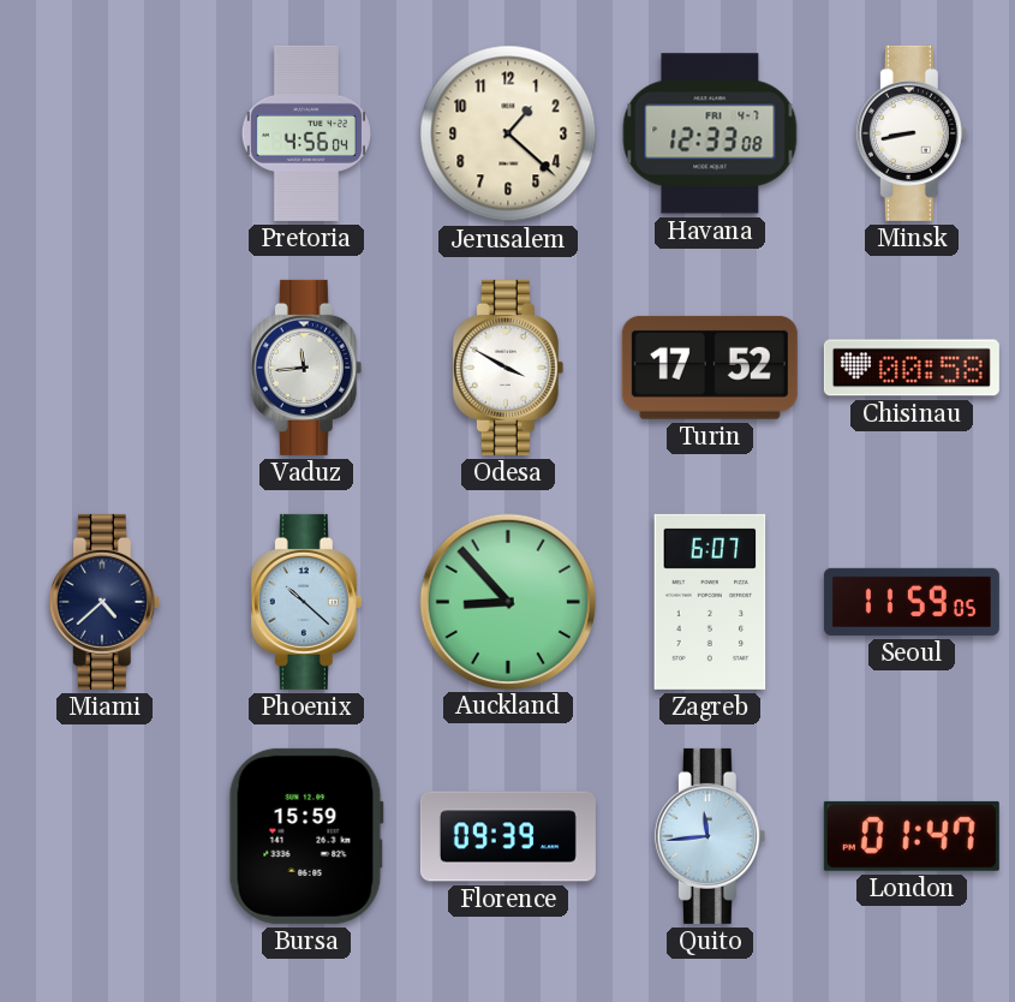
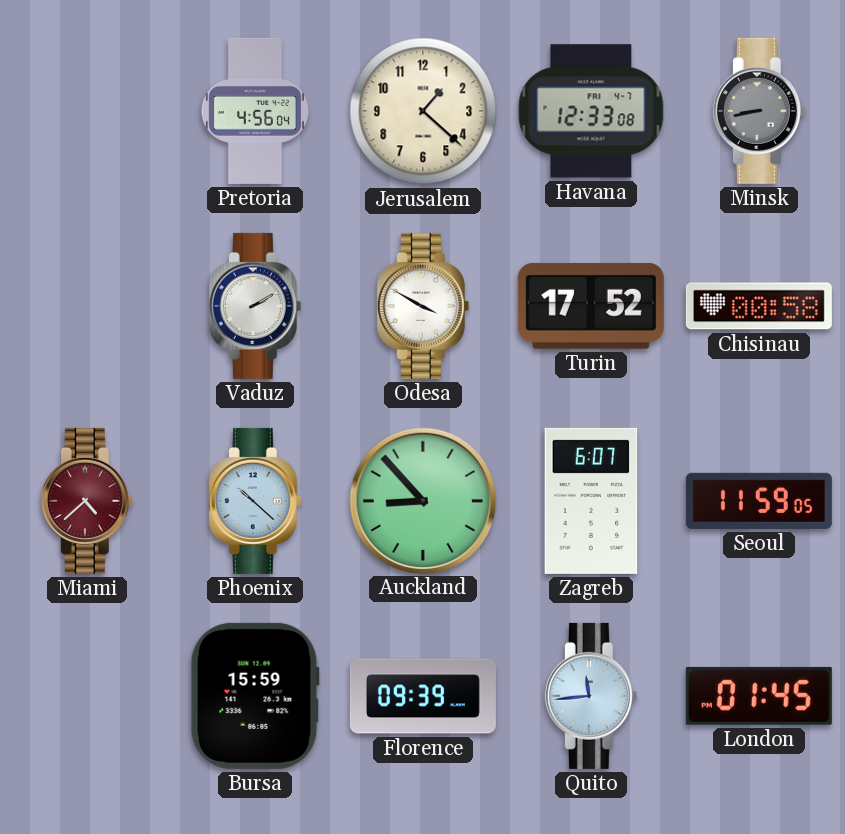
Minsk dial: white -> grey
Vaduz: 11:44 -> 2:10
Miami dial: navy -> burgundy
London: 01:47 -> 01:45
